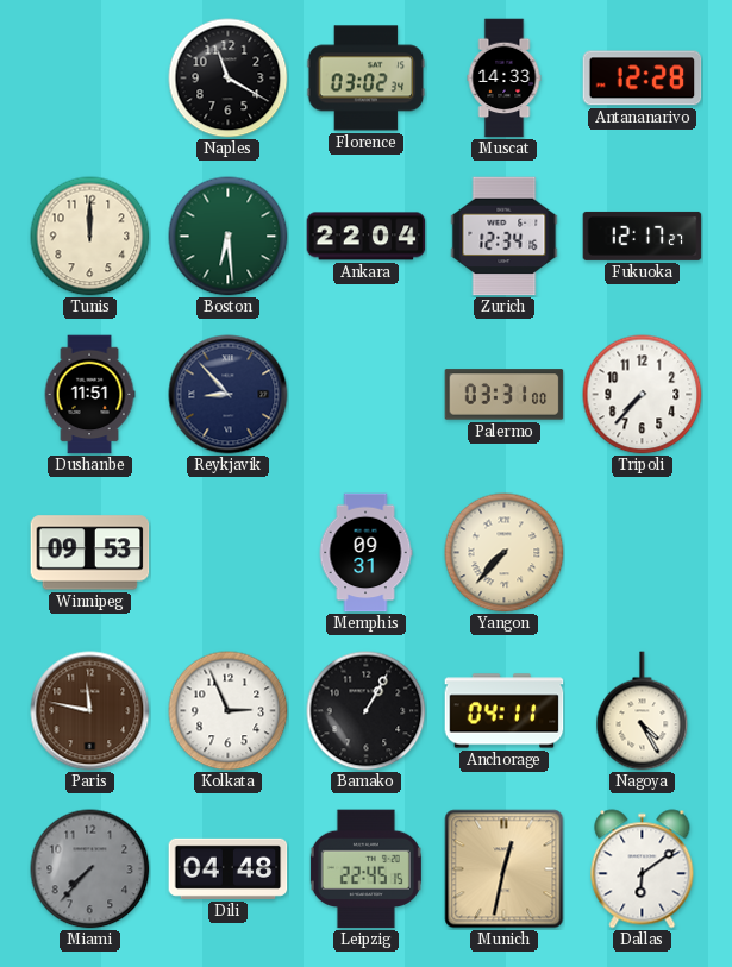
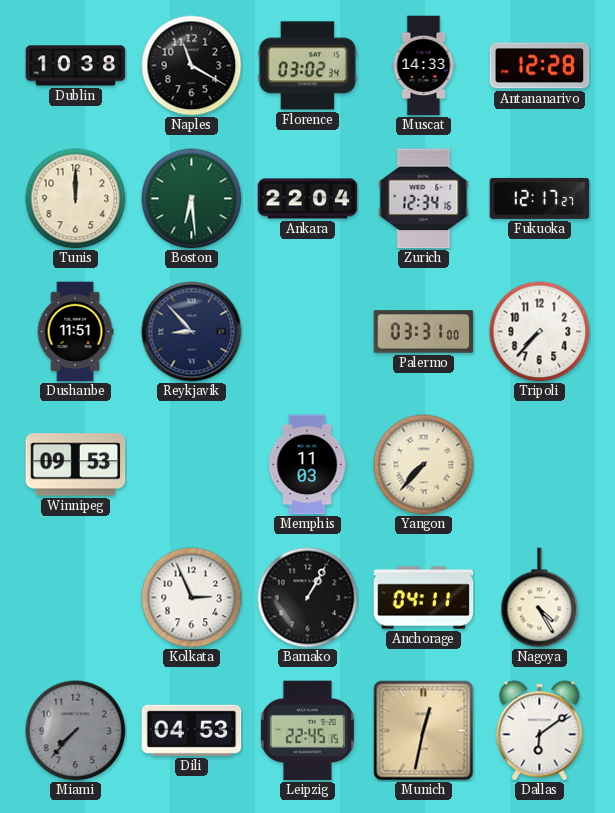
Dublin: none -> 10:38
Memphis: 09:31 -> 11:03
Paris: 11:47 -> none
Dili: 04:48 -> 04:53
